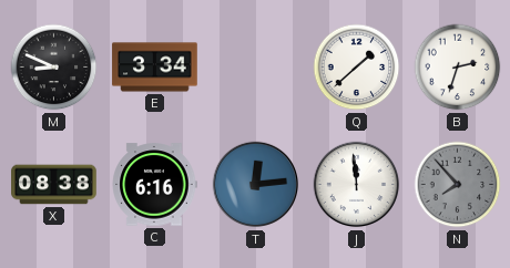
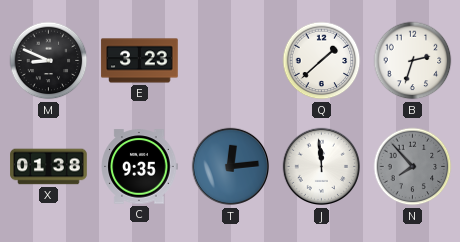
E: 3:34 -> 3:23
X: 08:38 -> 01:38
C: 6:16 -> 9:35
